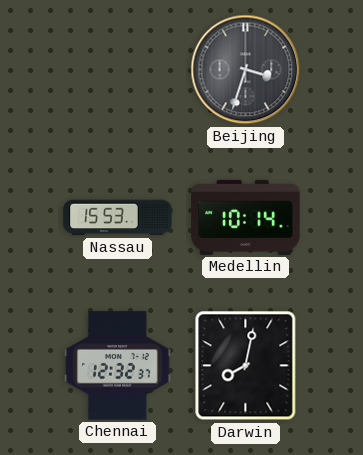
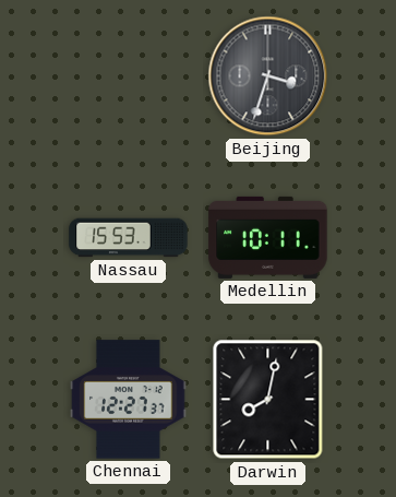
Medellin: 10:14 -> 10:11
Chennai: 12:32 -> 12:27
